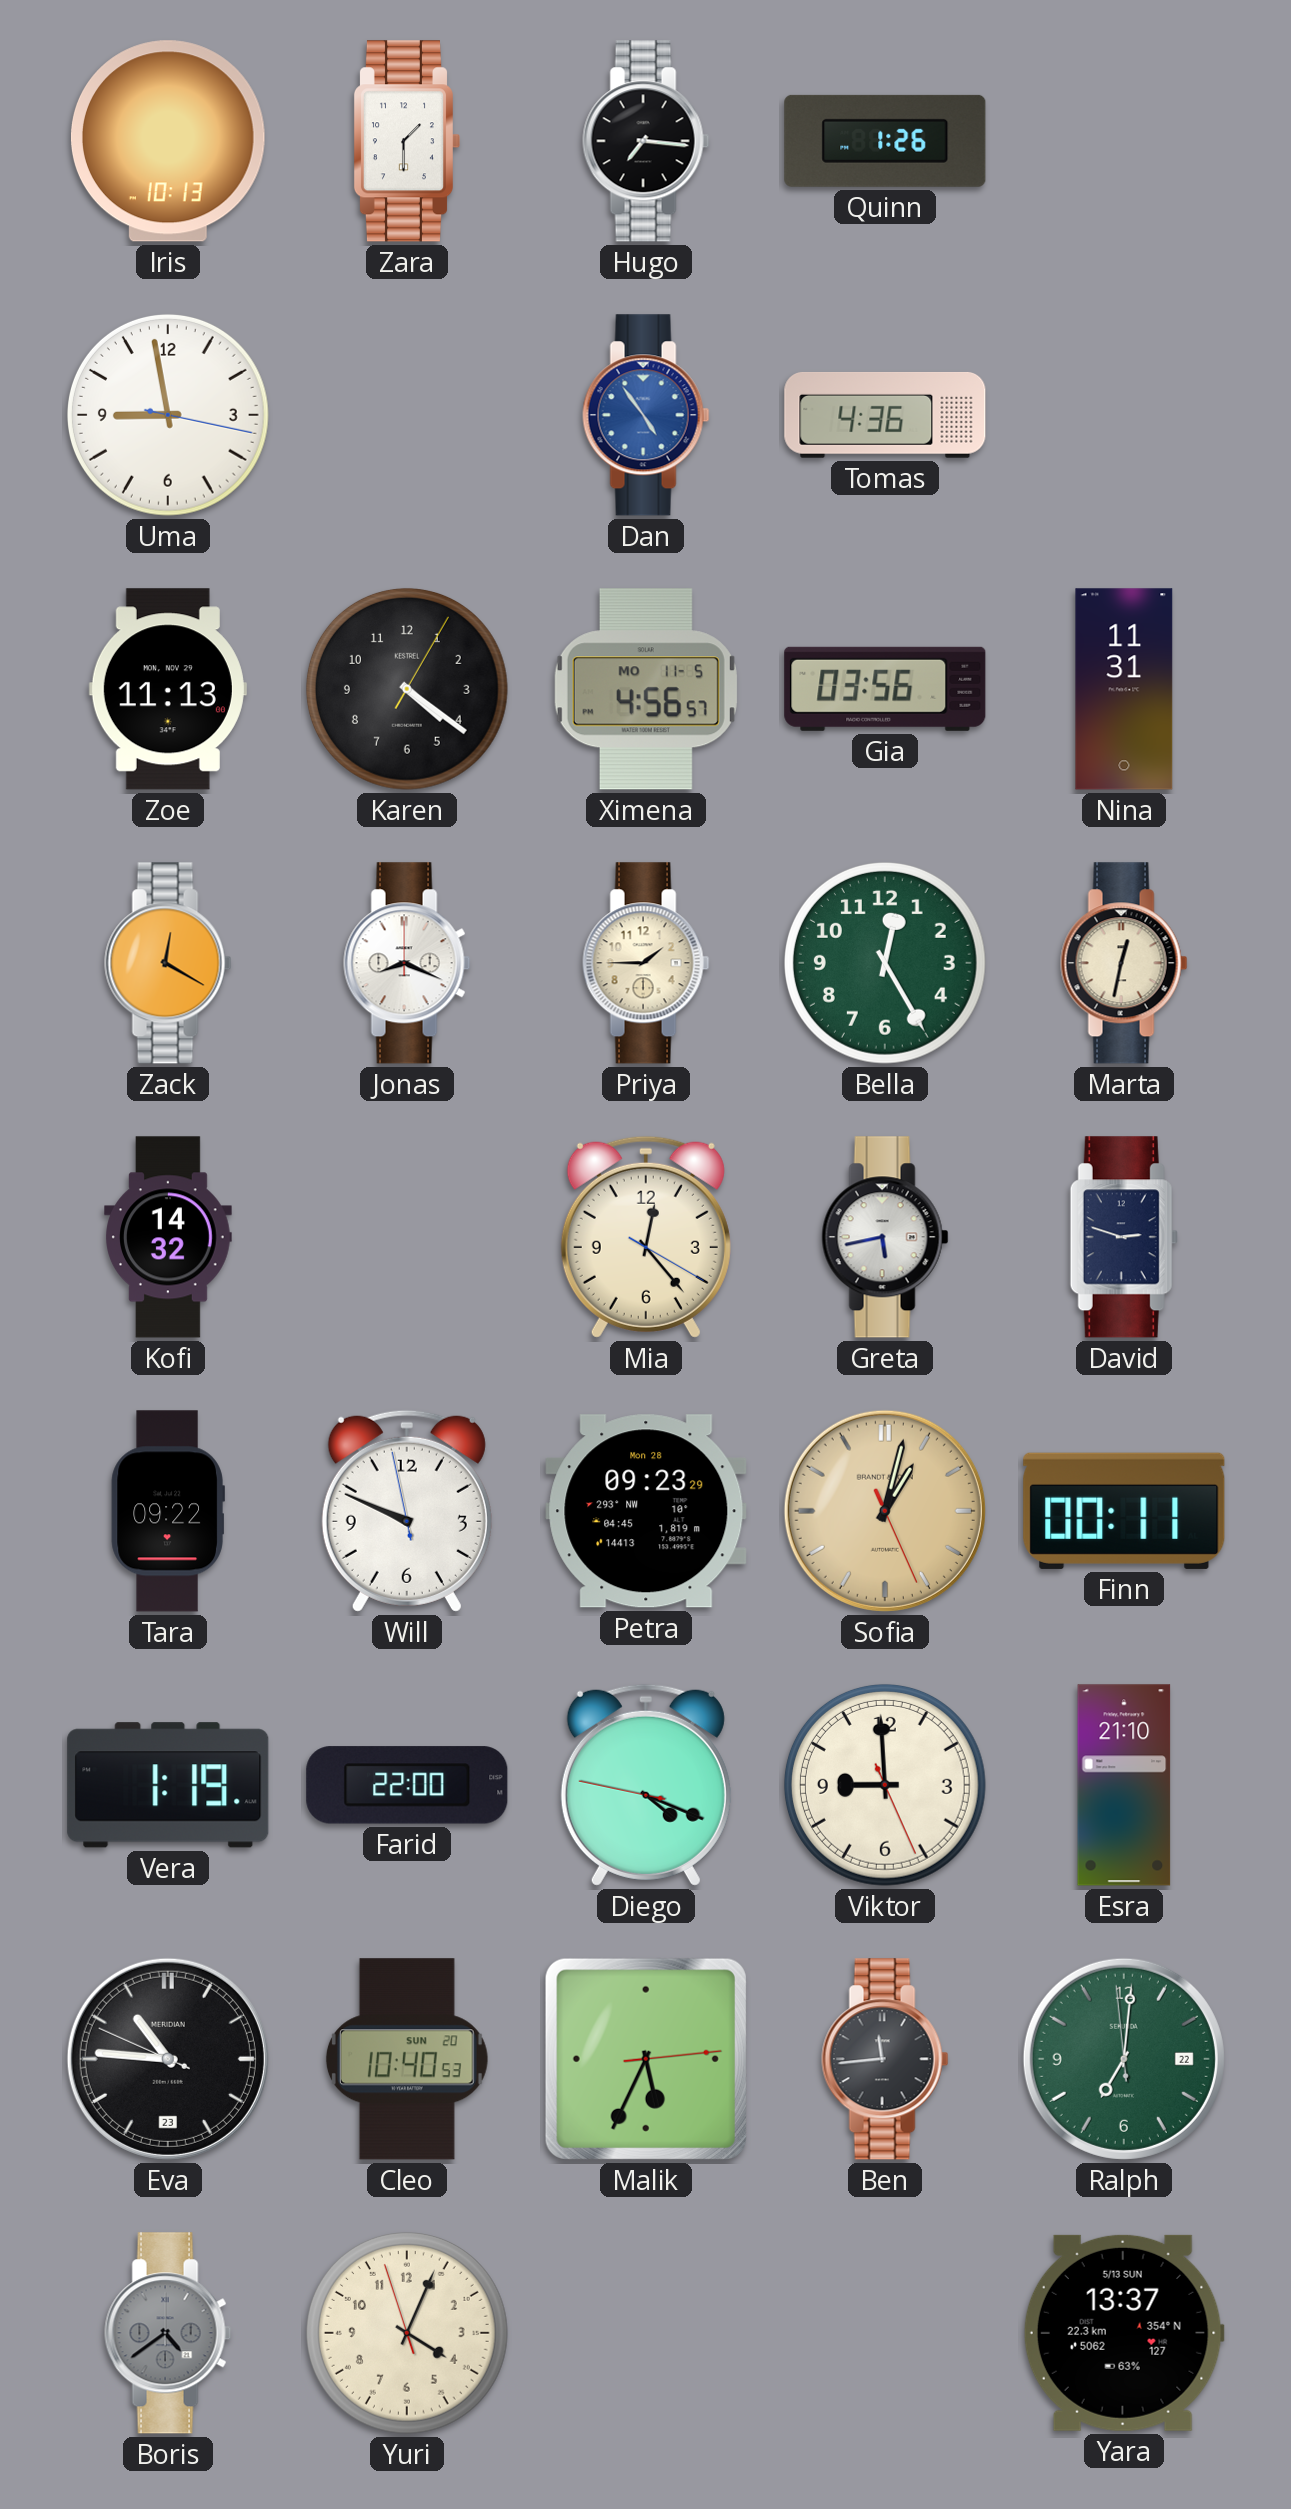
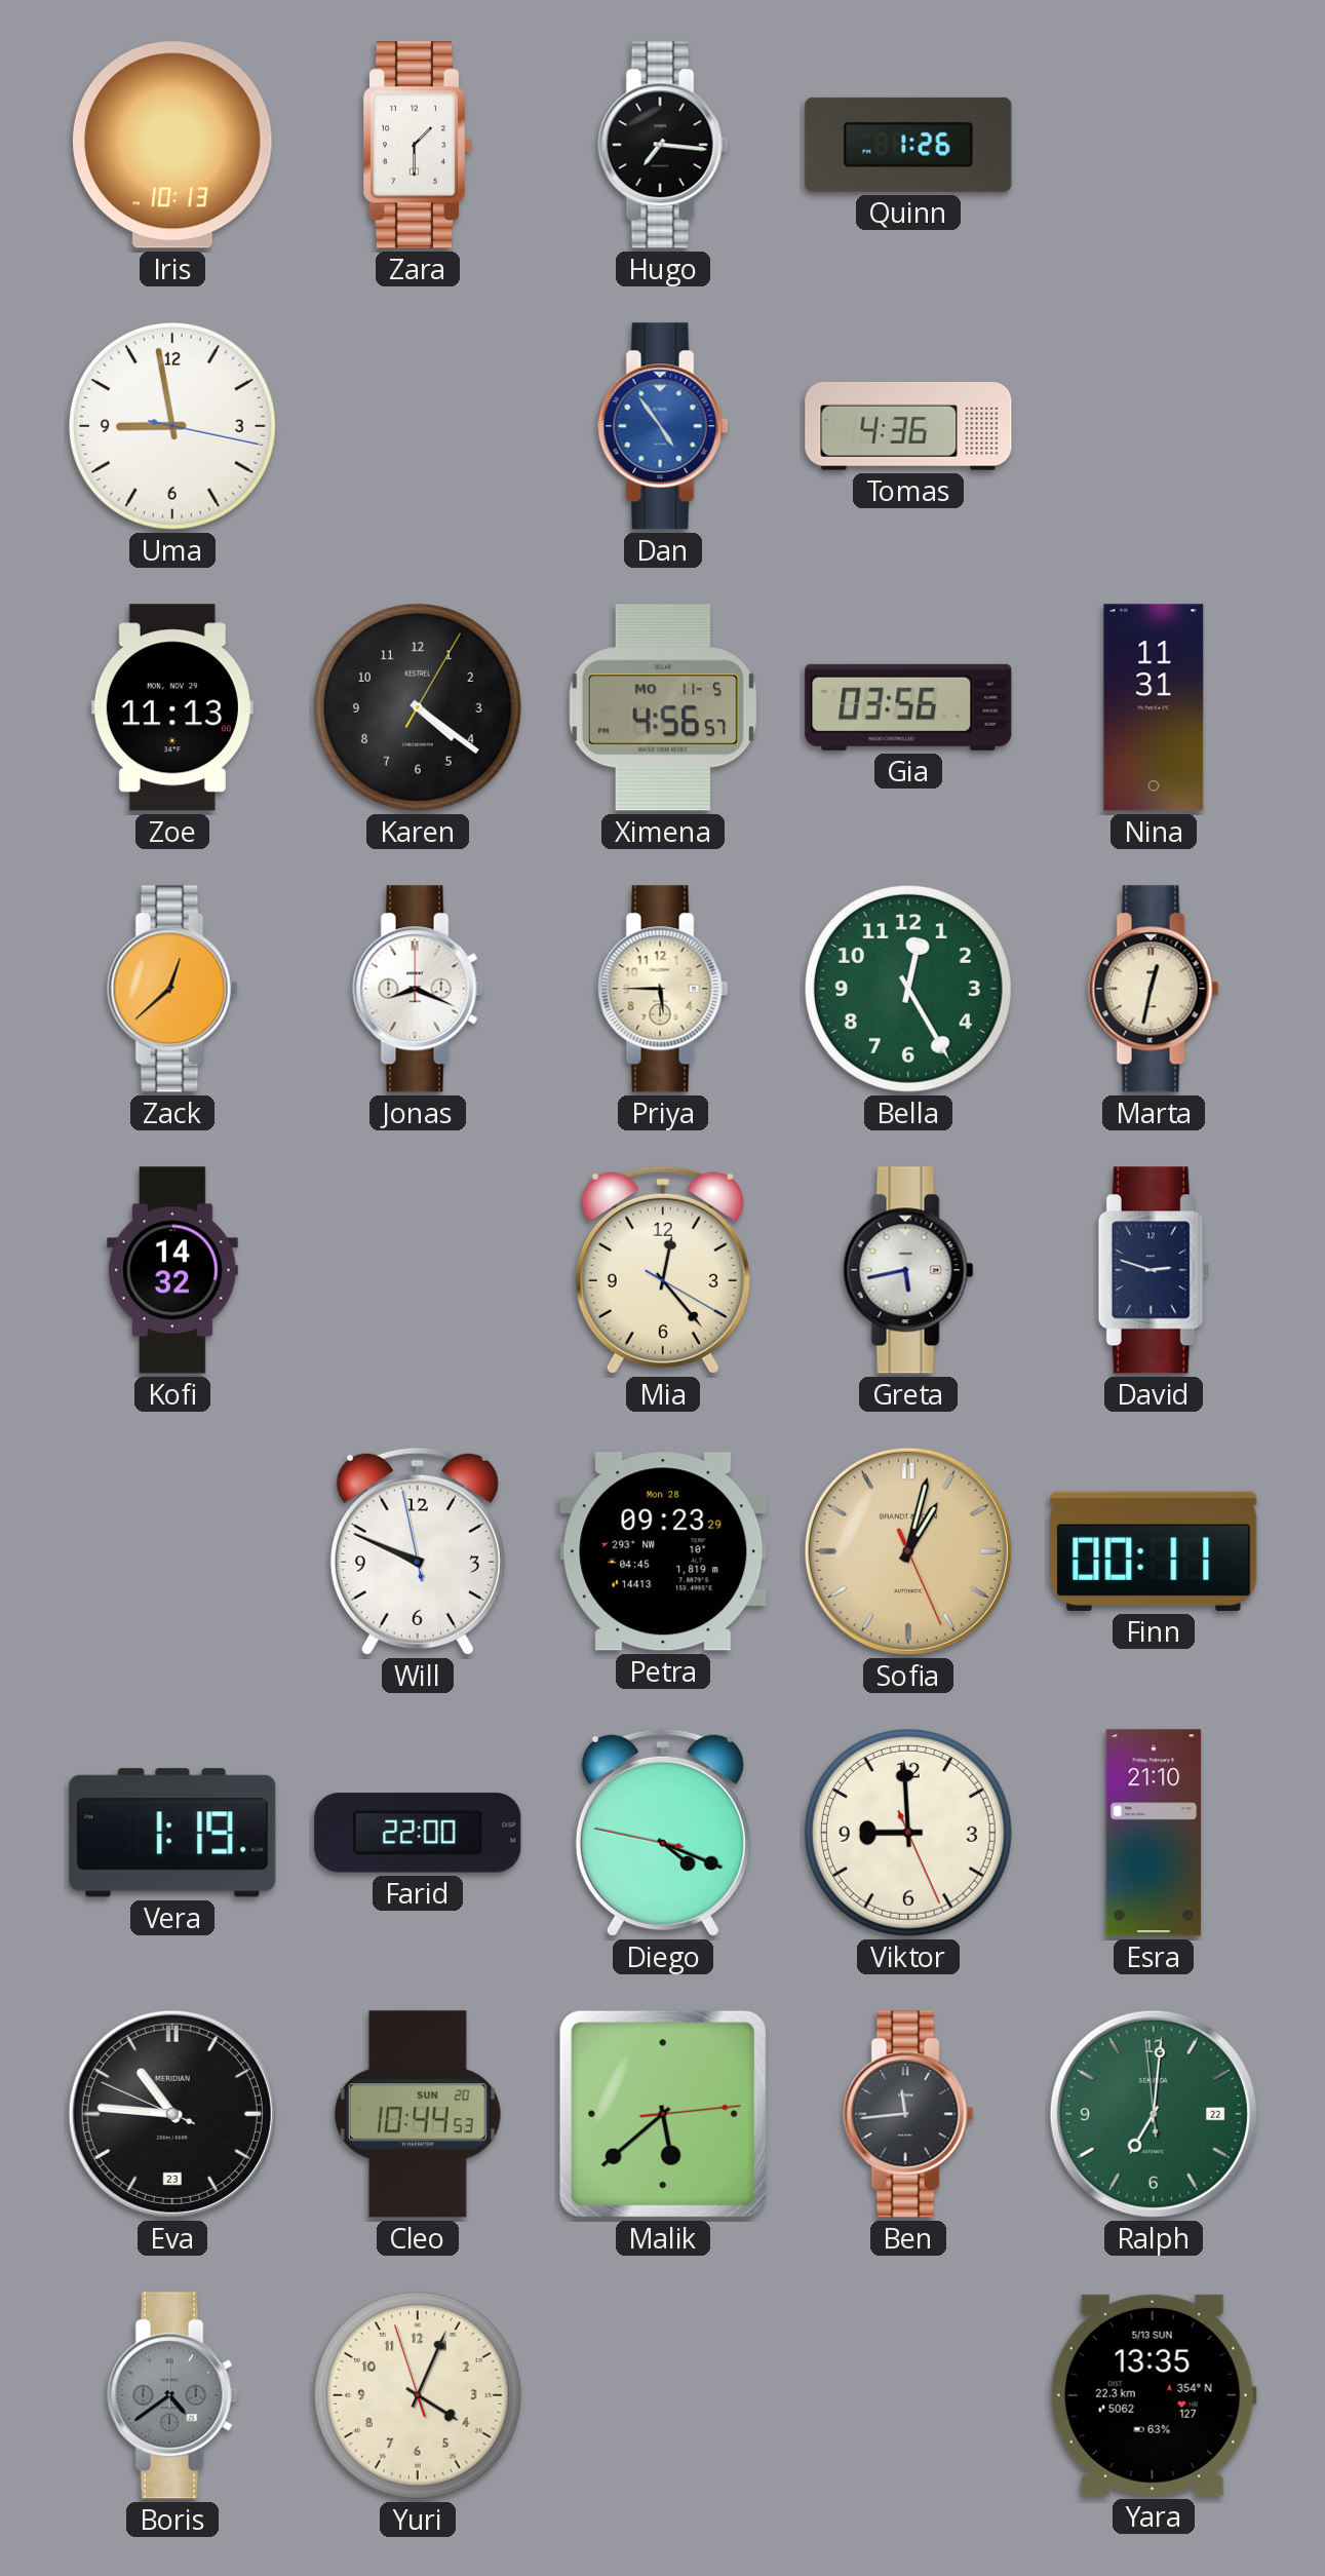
Zack: 12:20 -> 12:38
Priya: 1:45 -> 5:45
Tara: 09:22 -> none
Cleo: 10:40 -> 10:44
Malik: 5:34 -> 5:38
Yara: 13:37 -> 13:35
